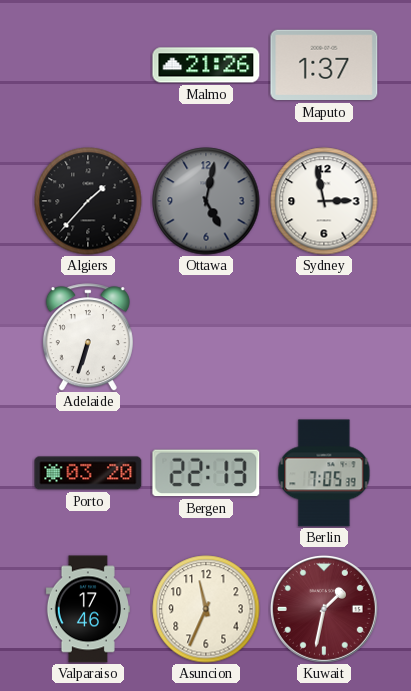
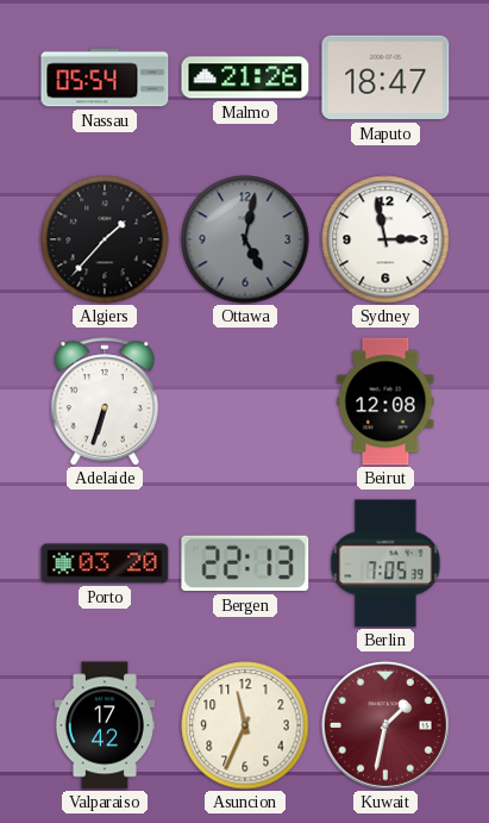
Nassau: none -> 05:54
Maputo: 1:37 -> 18:47
Beirut: none -> 12:08
Valparaiso: 17:46 -> 17:42
